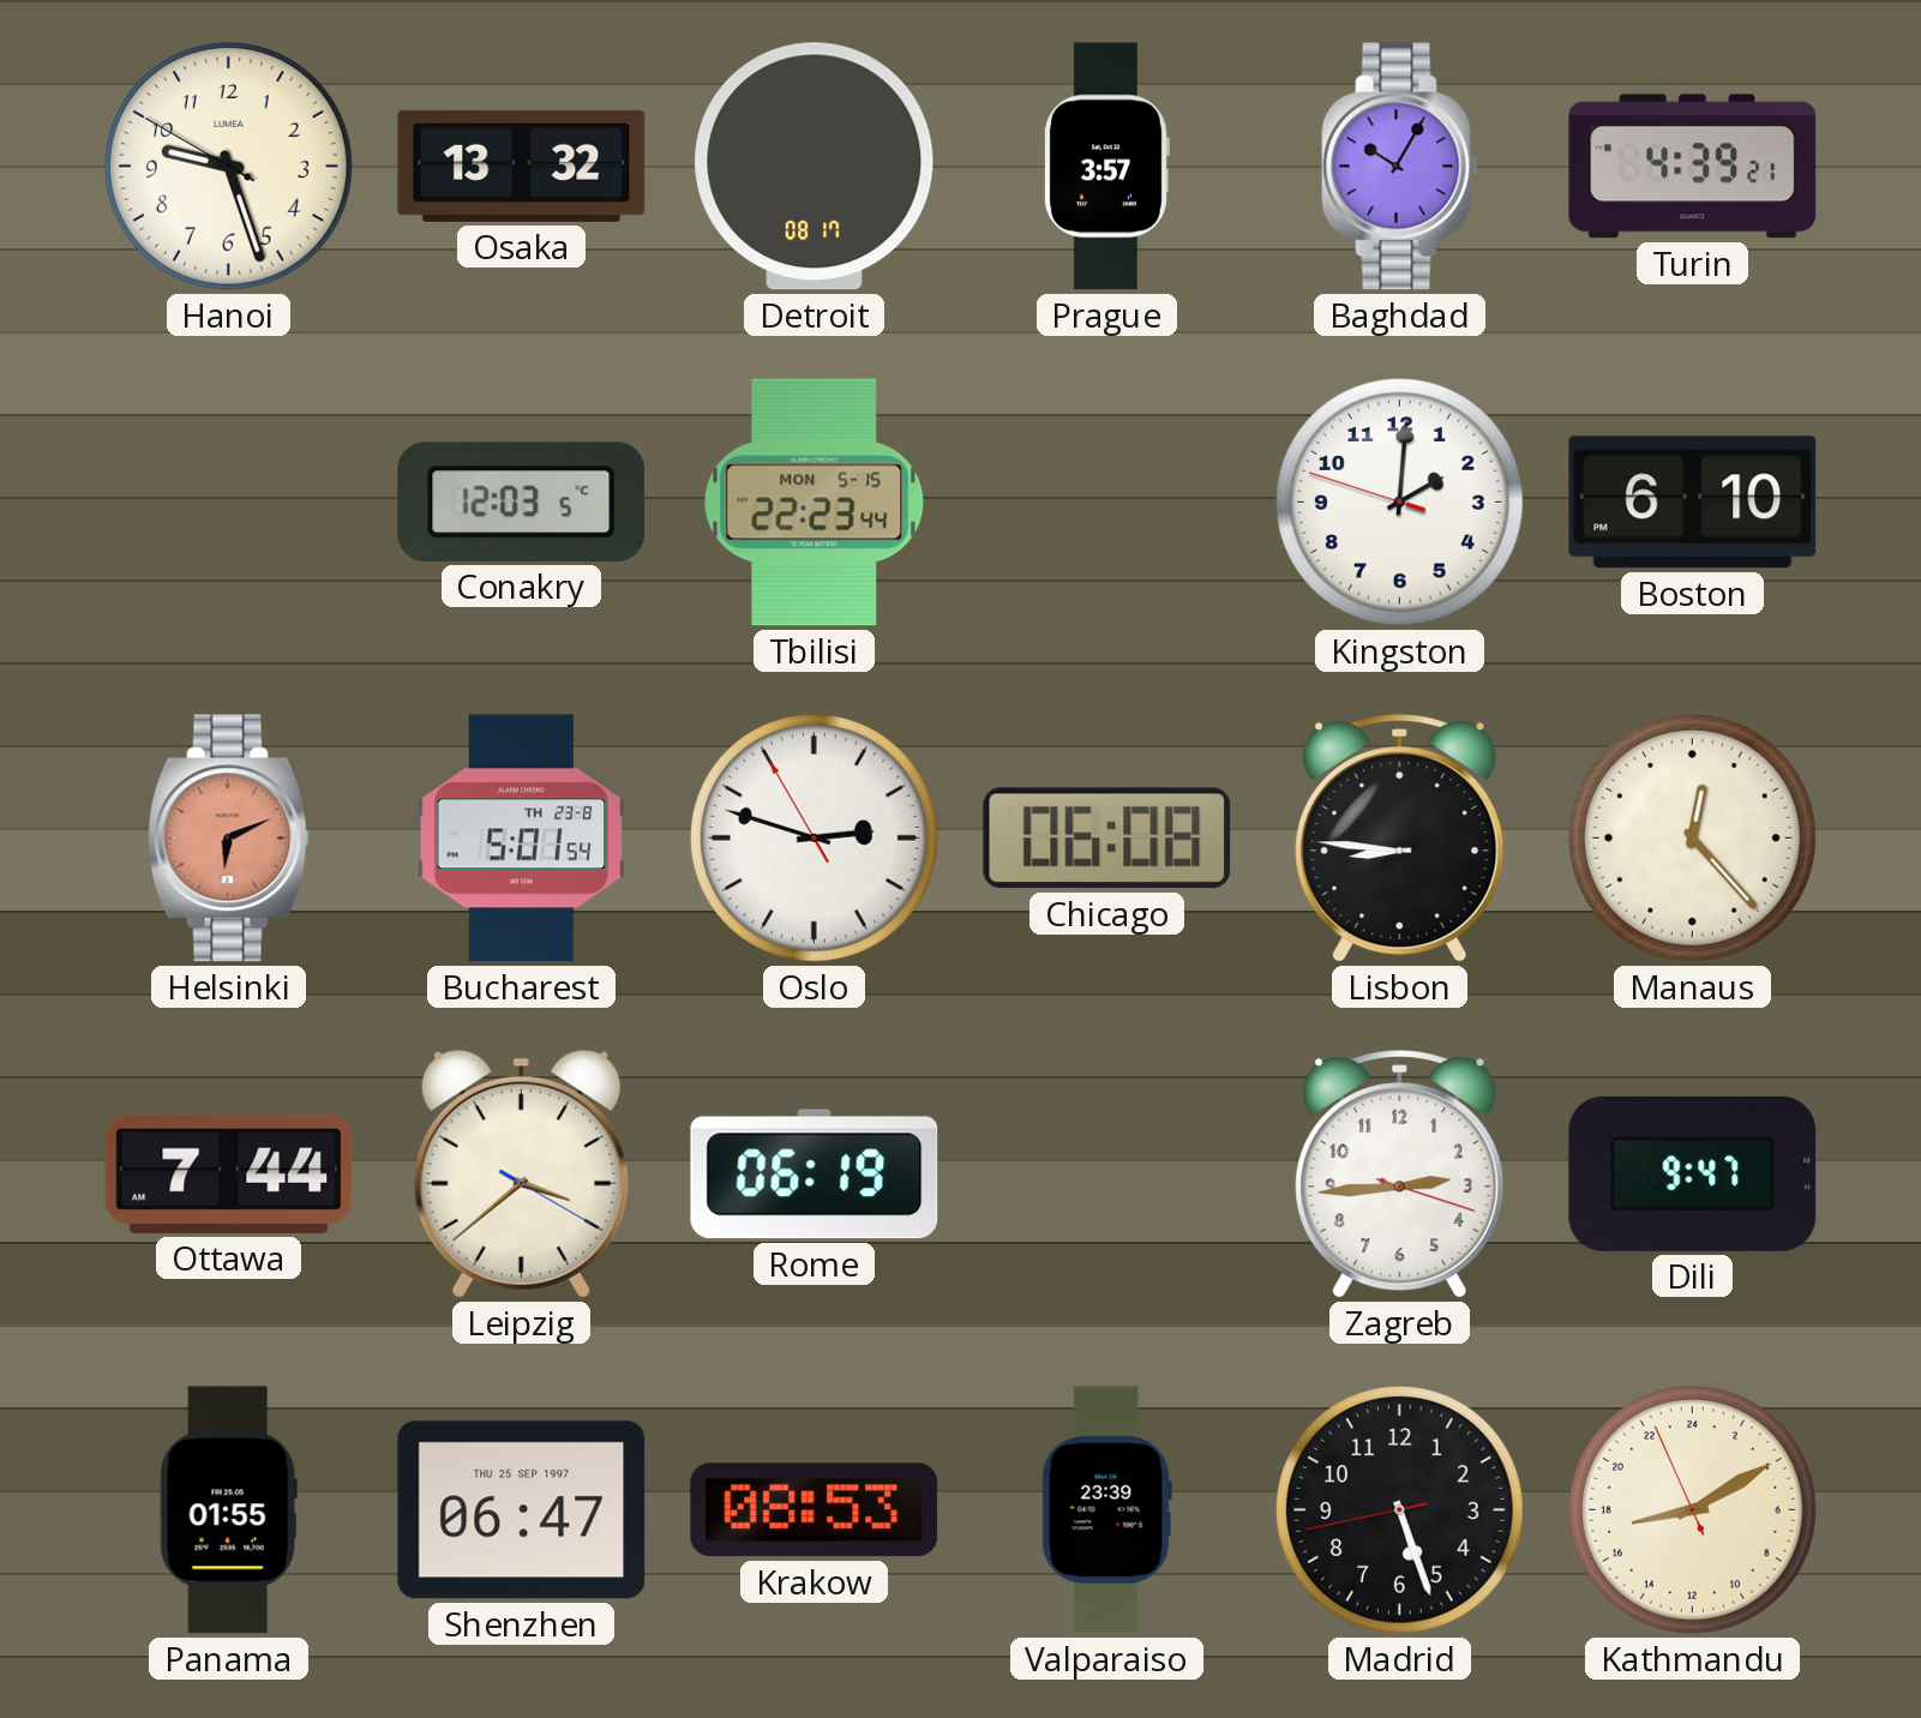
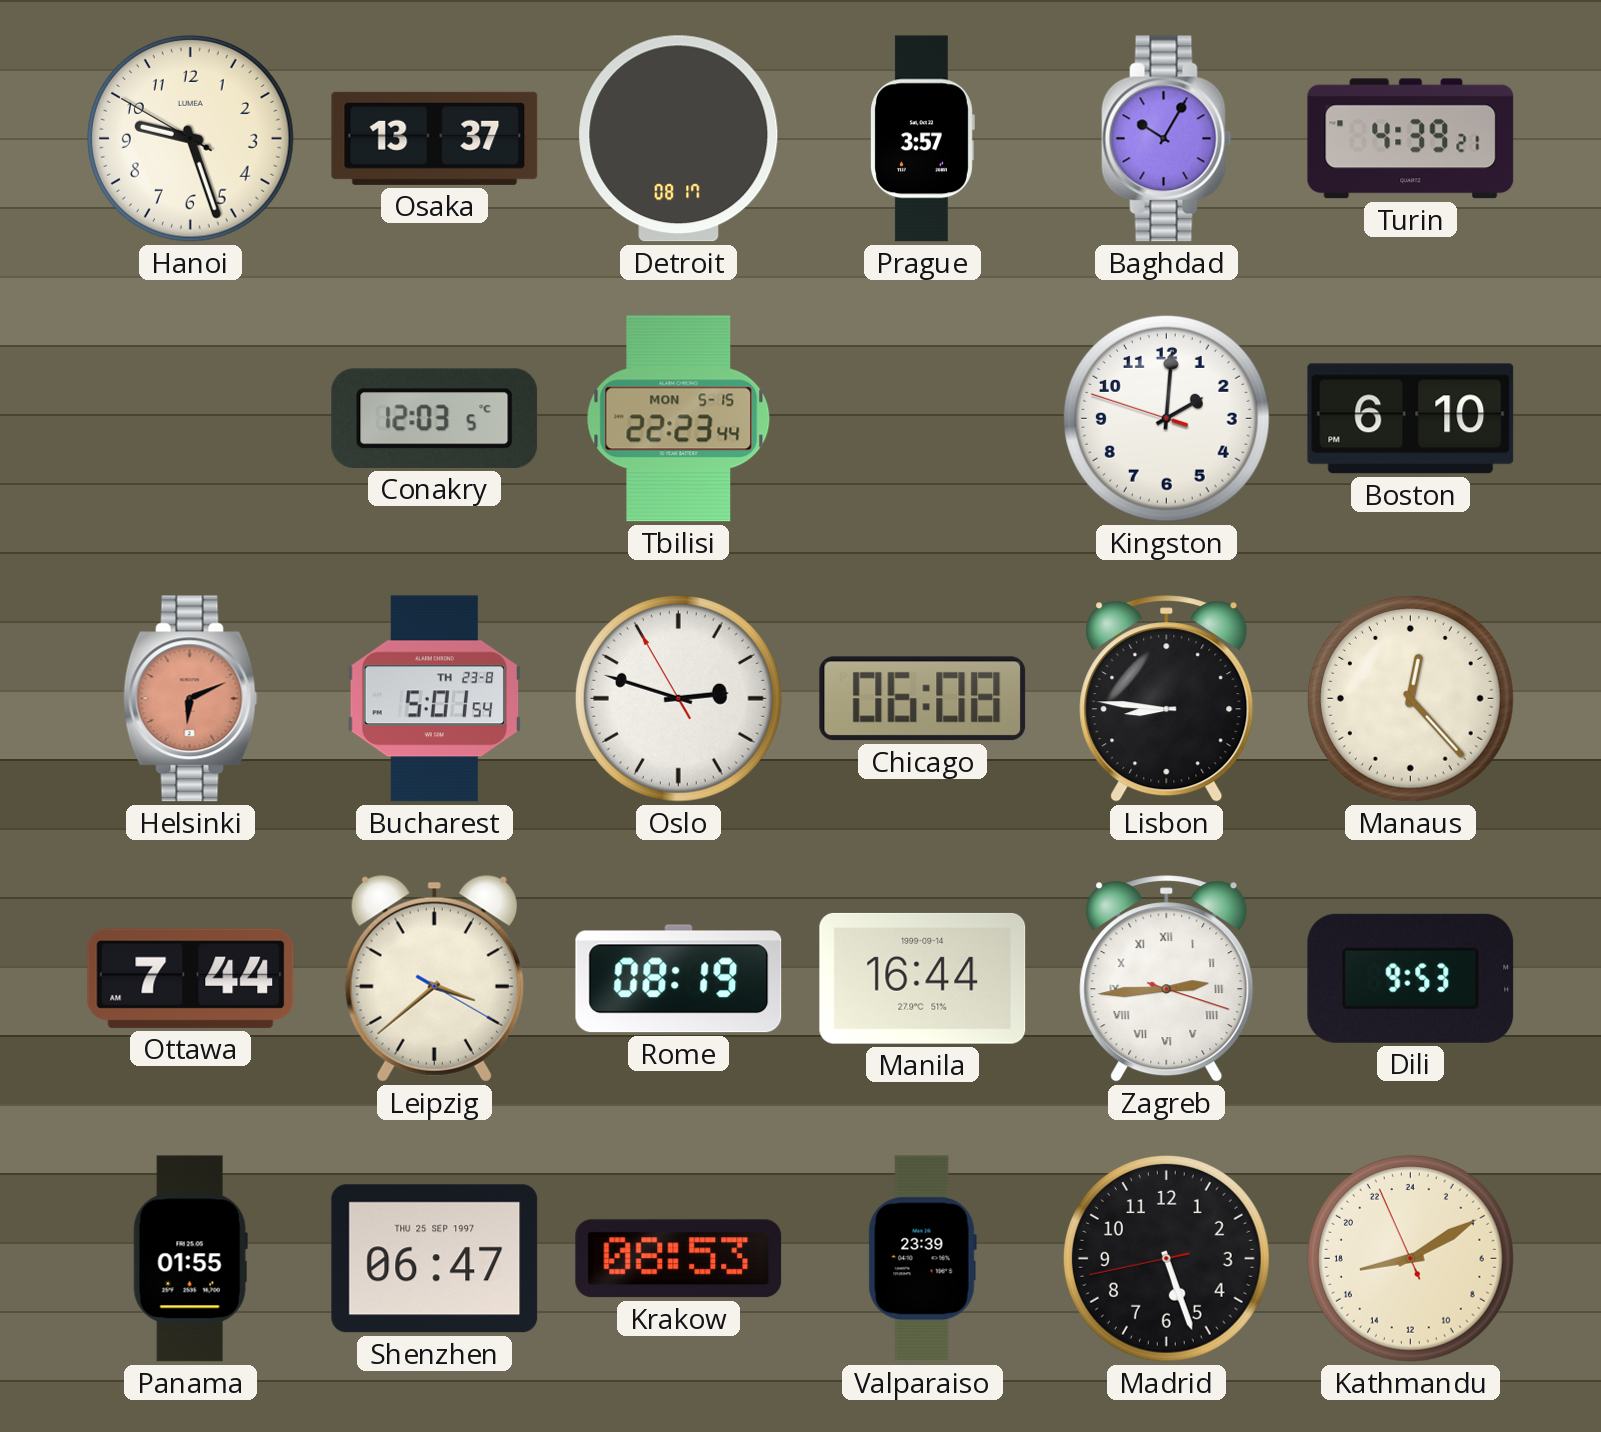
Osaka: 13:32 -> 13:37
Rome: 06:19 -> 08:19
Manila: none -> 16:44
Zagreb numerals: Arabic -> Roman
Dili: 9:47 -> 9:53
